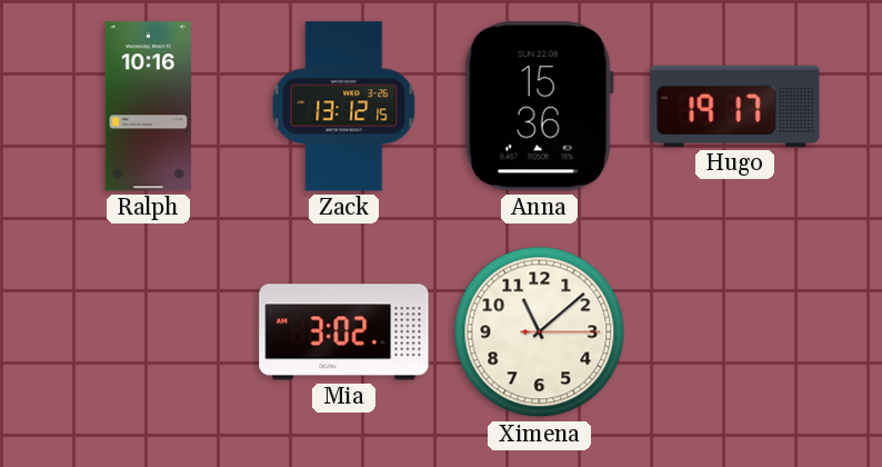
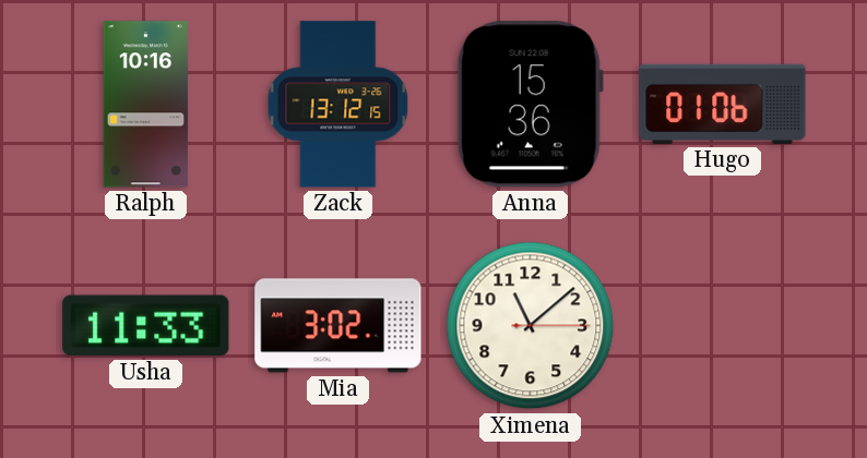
Hugo: 19:17 -> 01:06
Usha: none -> 11:33
